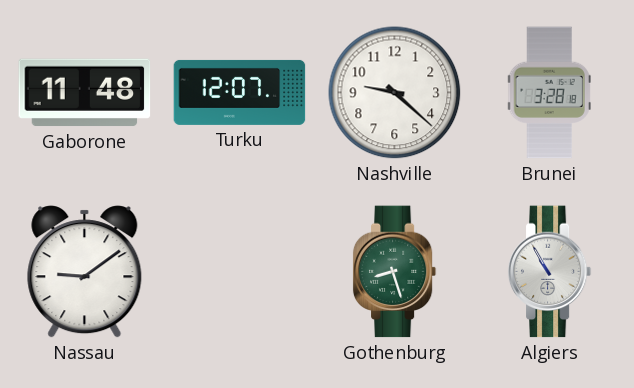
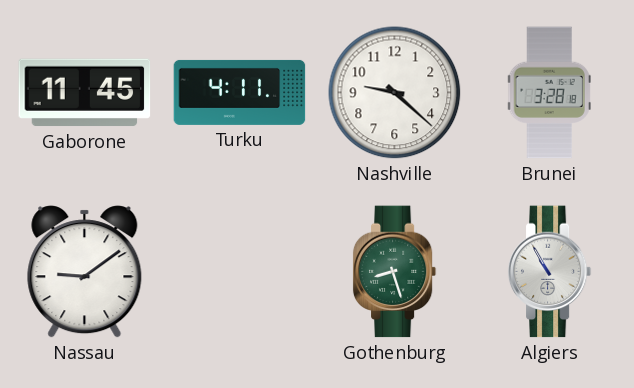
Gaborone: 11:48 -> 11:45
Turku: 12:07 -> 4:11
